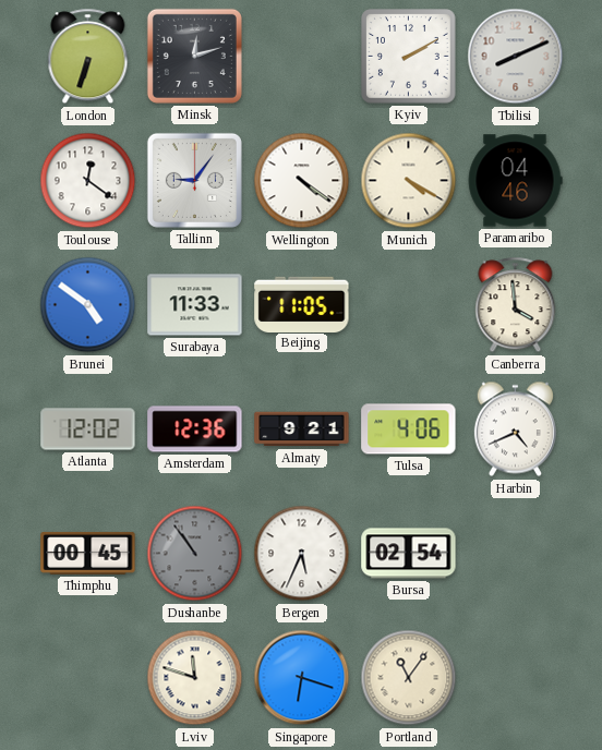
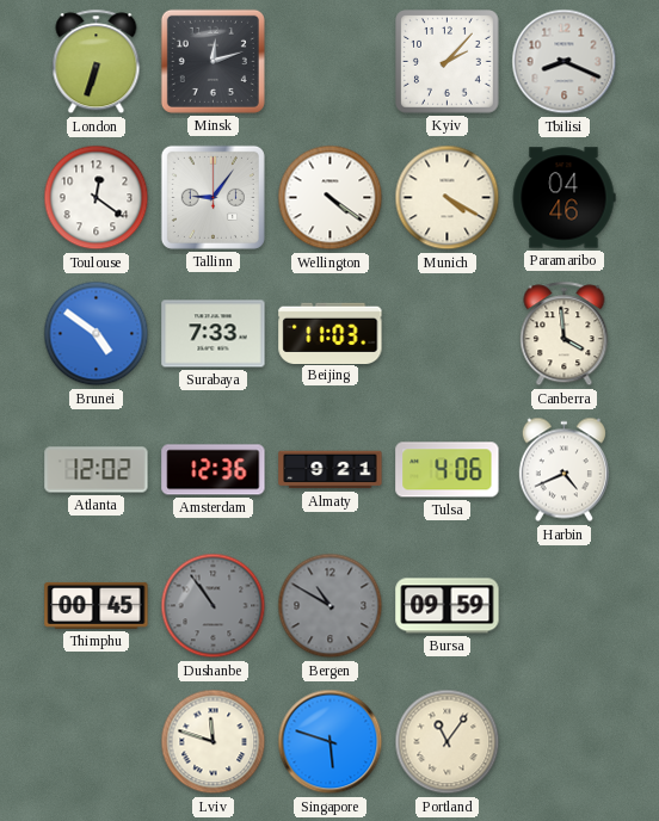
Kyiv: 2:10 -> 2:07
Tbilisi: 8:11 -> 8:19
Surabaya: 11:33 -> 7:33
Beijing: 11:05 -> 11:03
Bergen: 5:34 -> 10:50
Bergen dial: white -> grey
Bursa: 02:54 -> 09:59
Singapore: 6:18 -> 5:48
